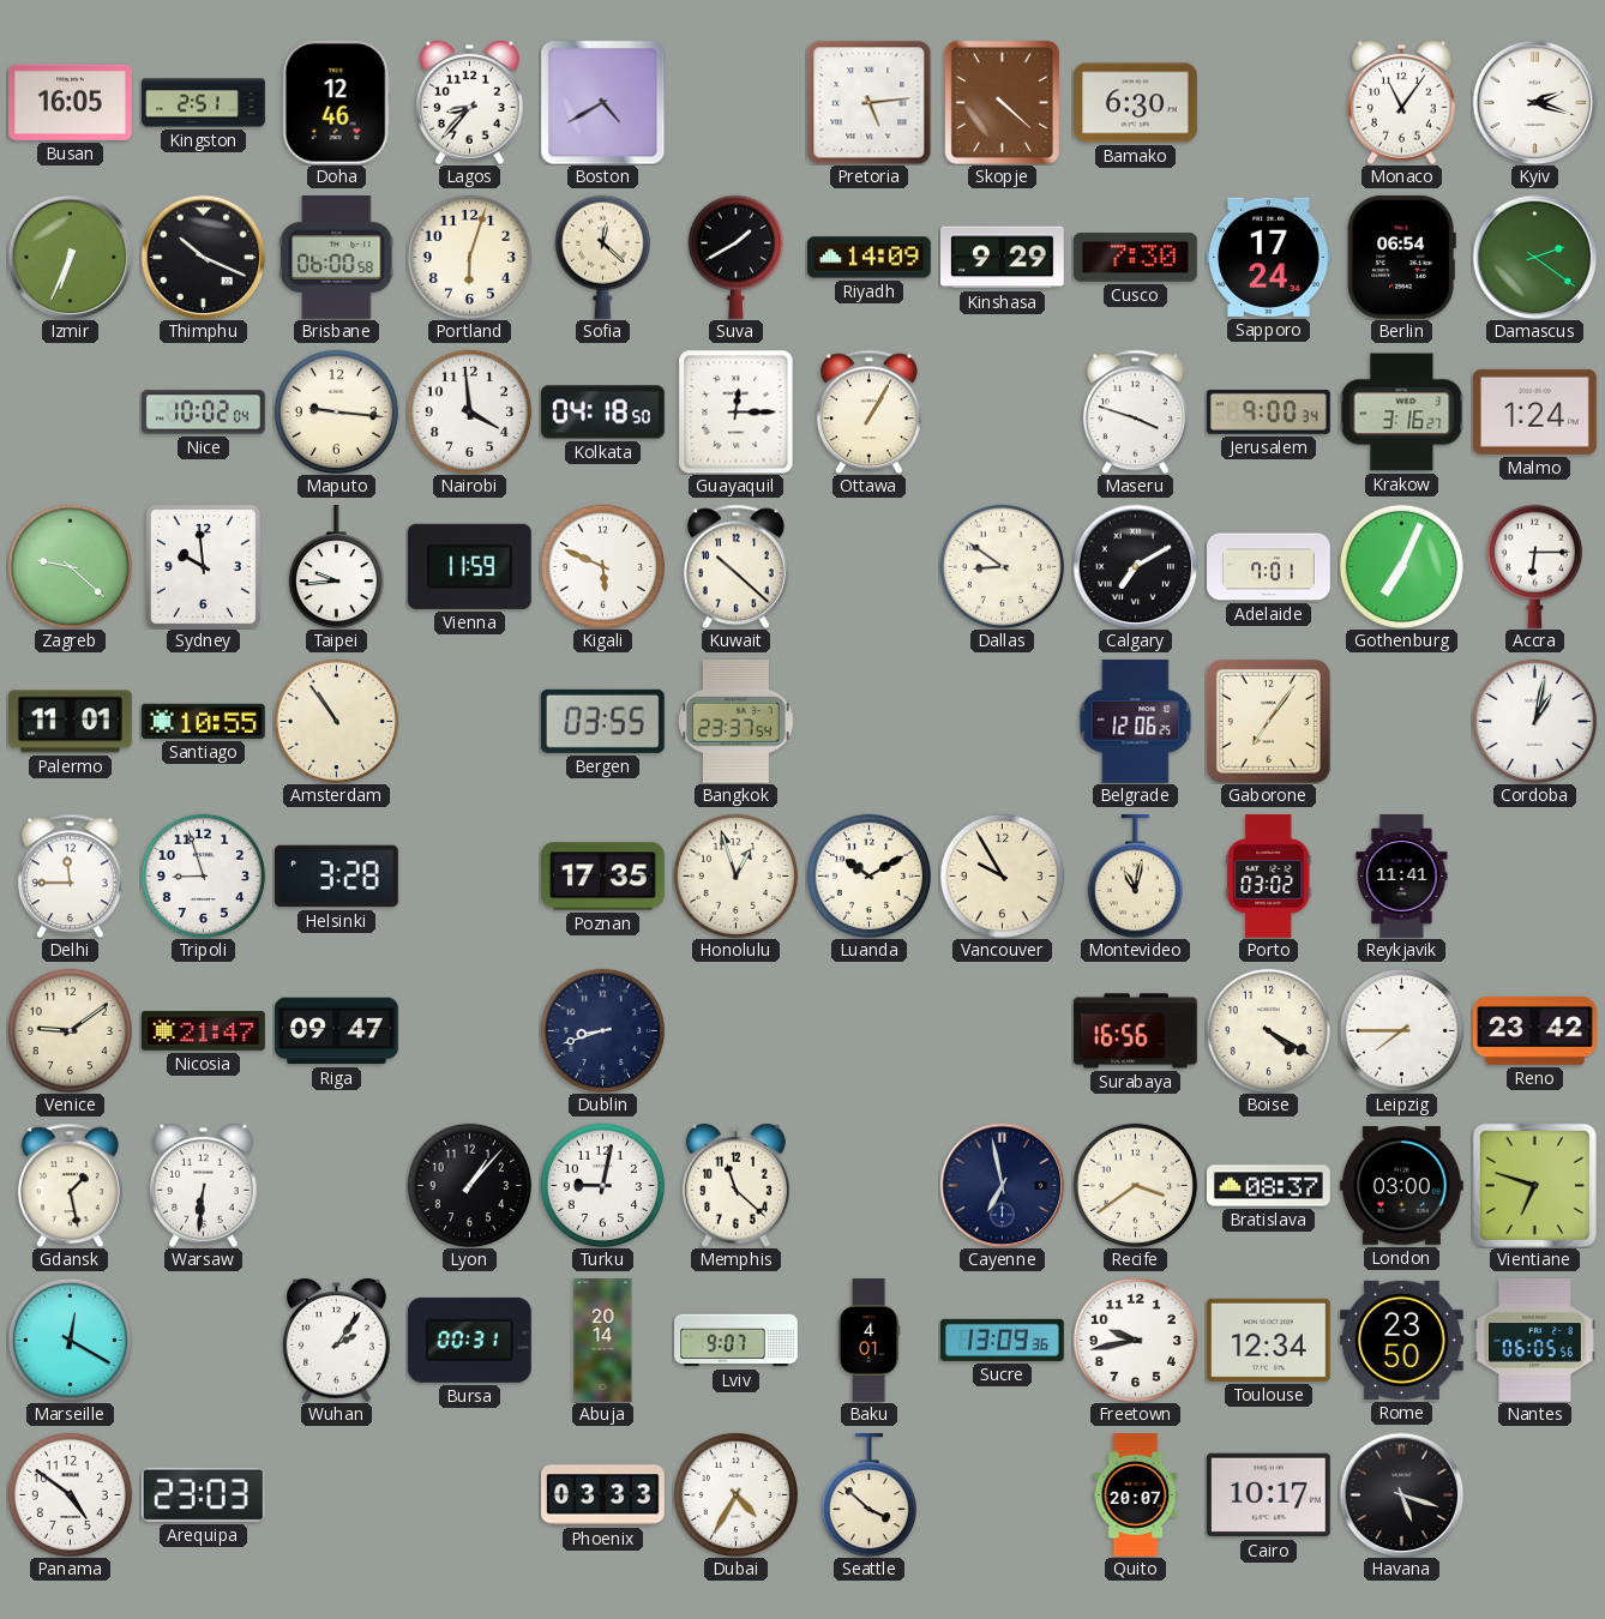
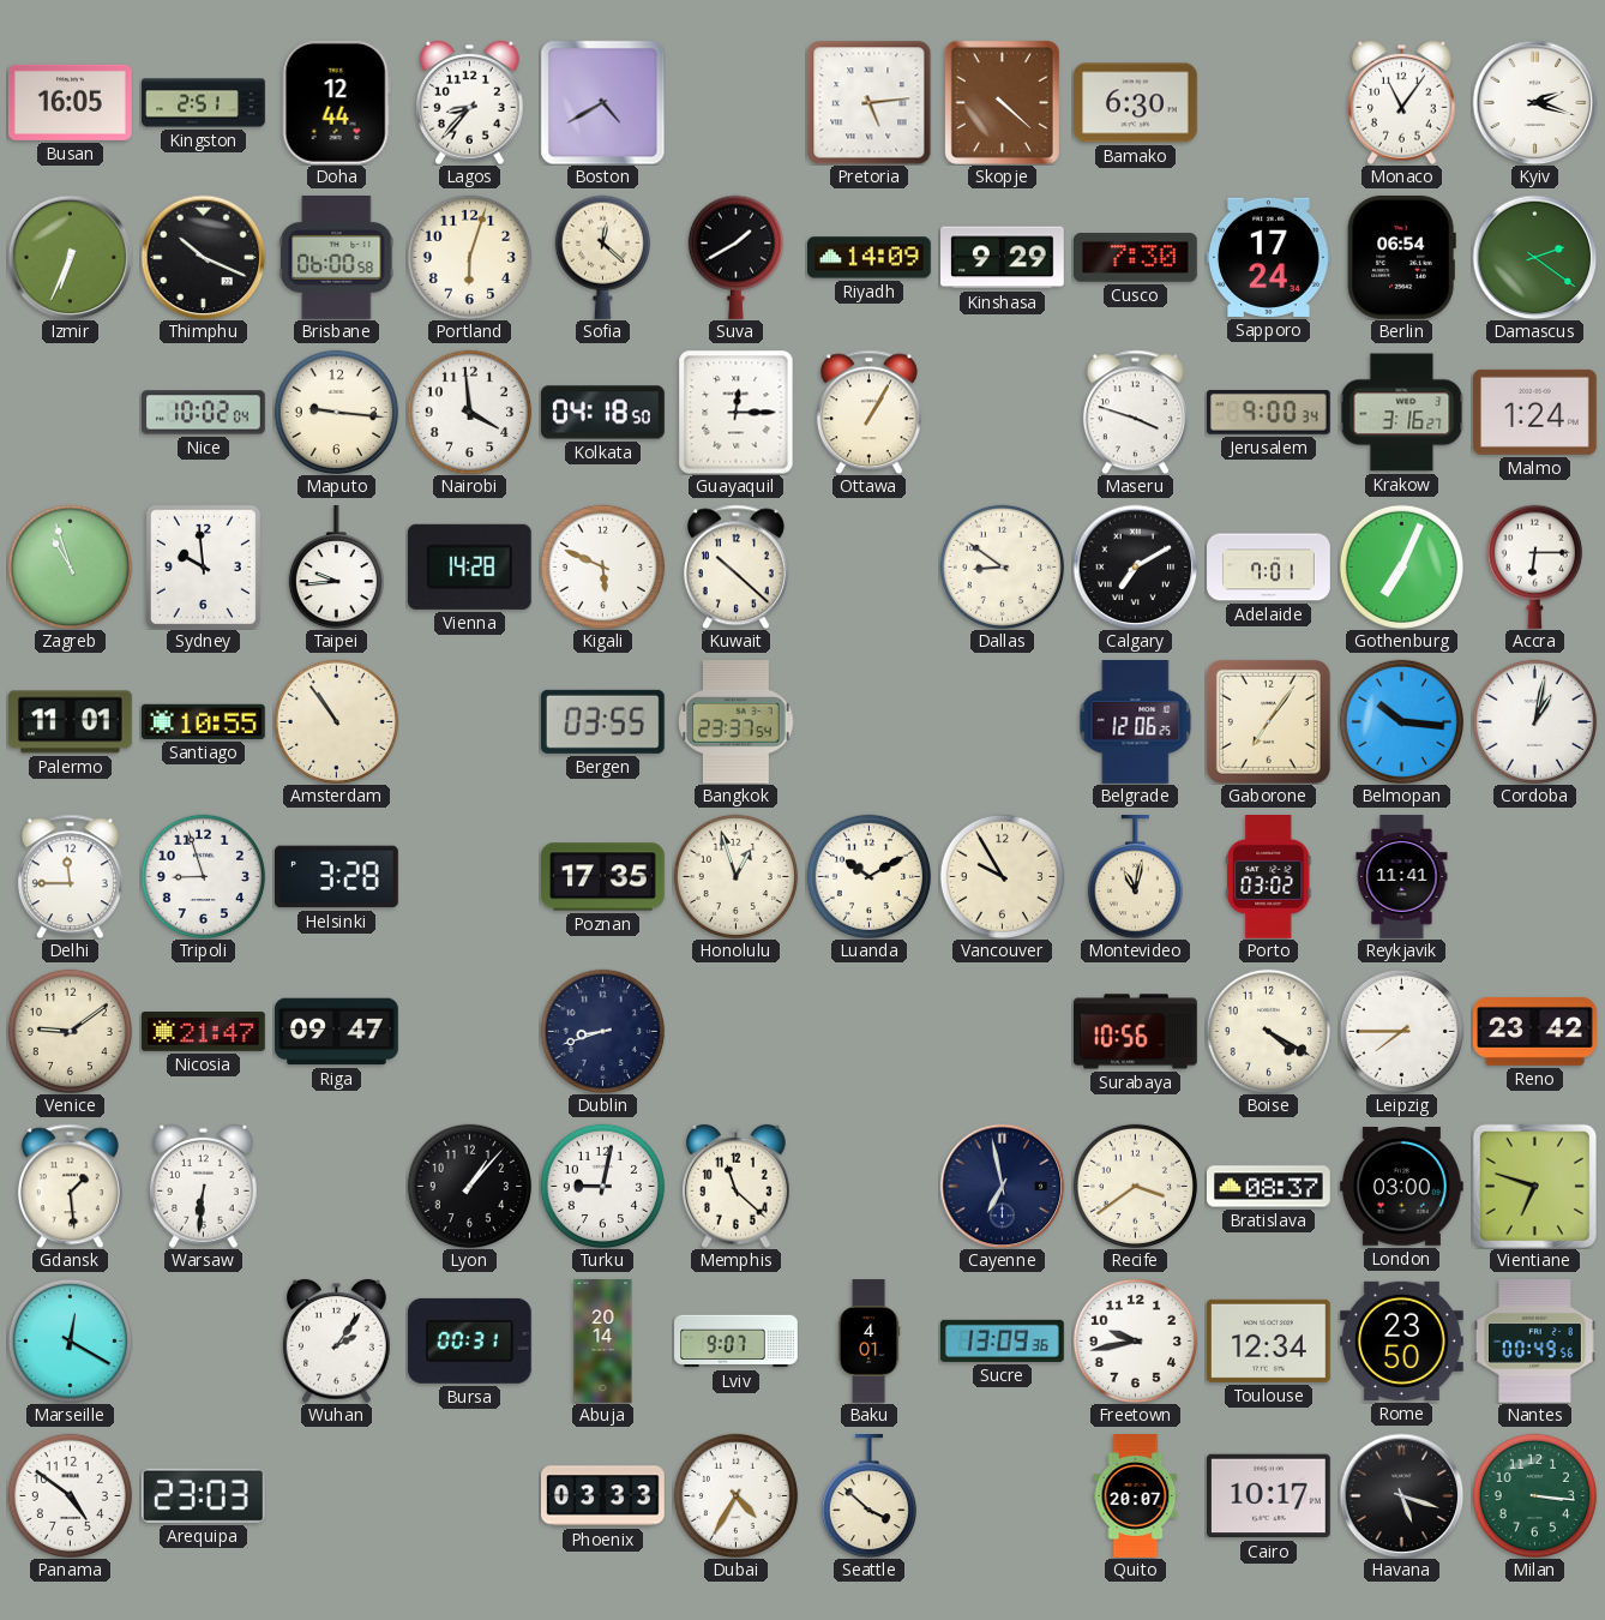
Doha: 12:46 -> 12:44
Zagreb: 9:22 -> 10:57
Vienna: 11:59 -> 14:28
Belmopan: none -> 10:16
Surabaya: 16:56 -> 10:56
Gdansk: 1:28 -> 1:29
Nantes: 06:05 -> 00:49
Milan: none -> 3:16
